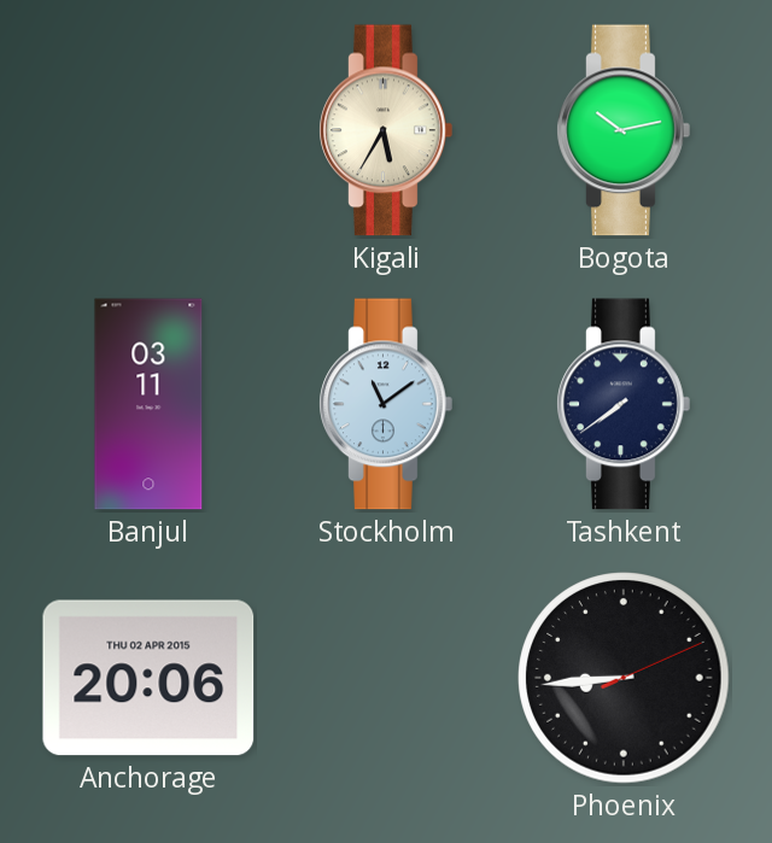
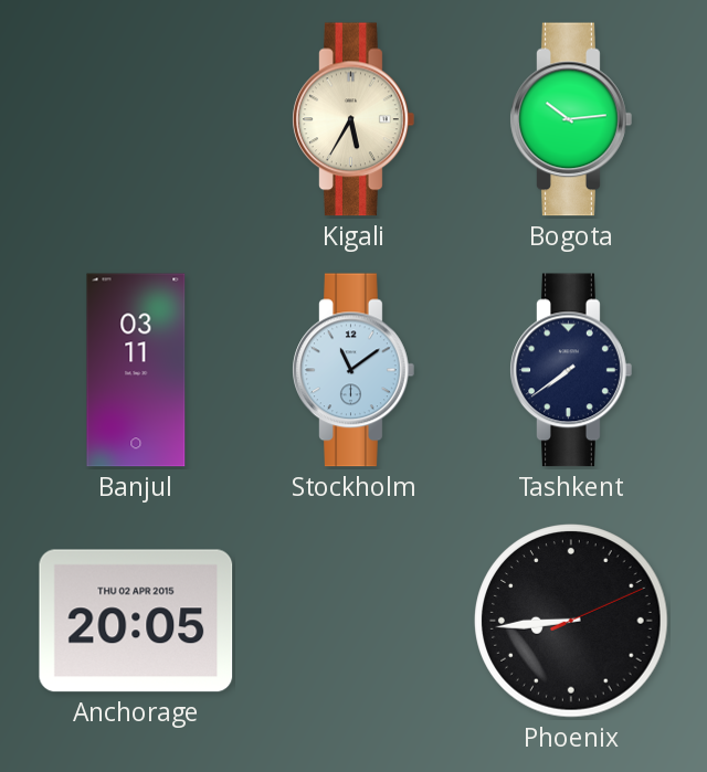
Bogota: 10:13 -> 10:14
Anchorage: 20:06 -> 20:05
